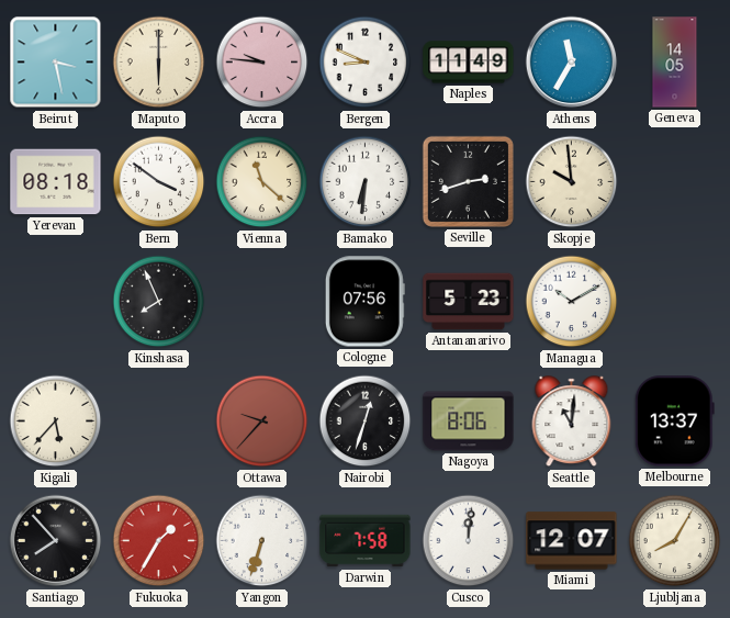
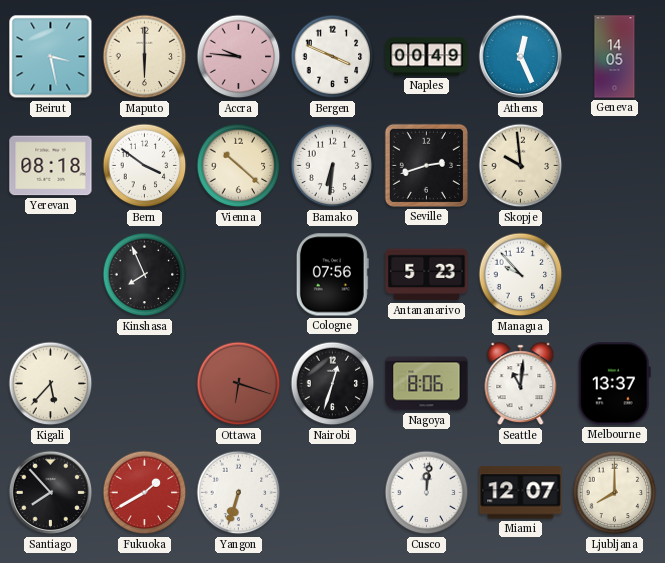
Bergen: 8:49 -> 3:49
Naples: 11:49 -> 00:49
Athens: 11:35 -> 12:26
Vienna: 11:22 -> 10:22
Managua: 10:10 -> 9:53
Ottawa: 9:37 -> 6:18
Fukuoka: 1:35 -> 1:40
Darwin: 7:58 -> none
Ljubljana: 8:05 -> 8:00
